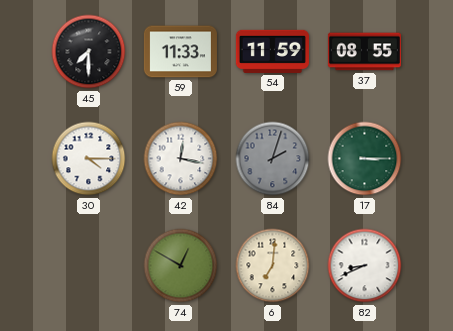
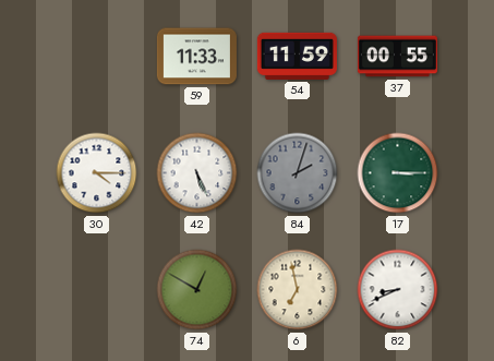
45: 7:30 -> none
37: 08:55 -> 00:55
42: 12:17 -> 5:26
6: 7:01 -> 6:58
